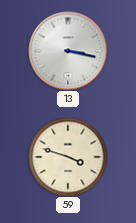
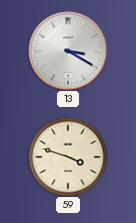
13: 3:17 -> 3:20
